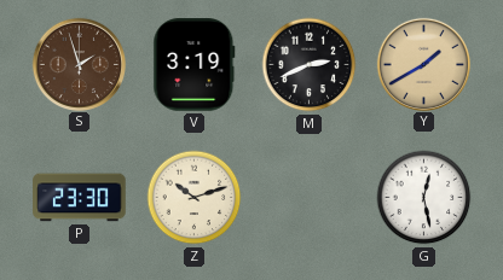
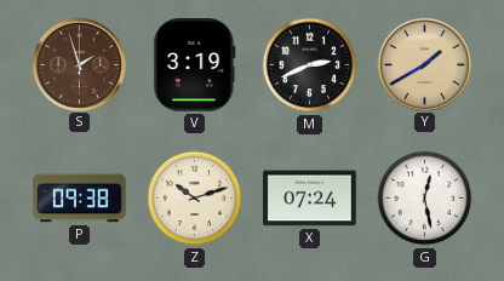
P: 23:30 -> 09:38
X: none -> 07:24
